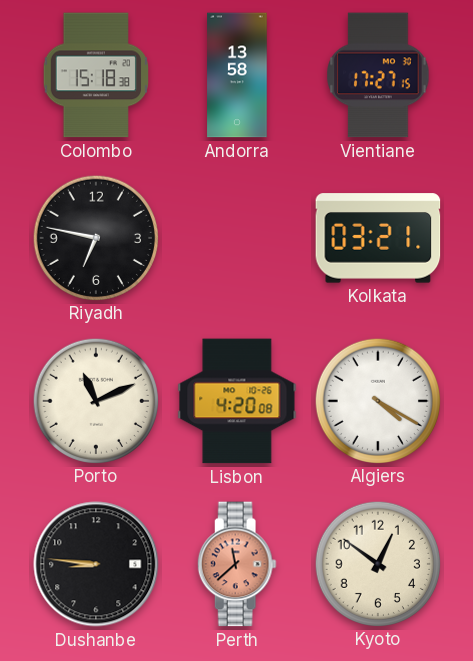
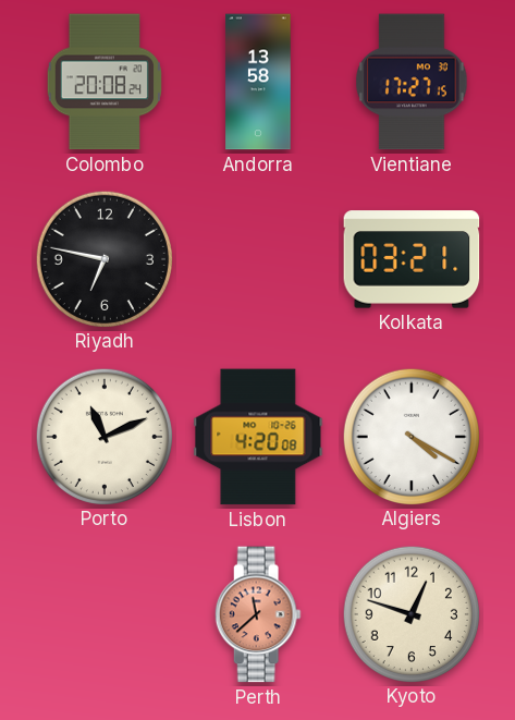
Colombo: 15:18 -> 20:08
Dushanbe: 8:46 -> none
Kyoto: 12:51 -> 12:48
